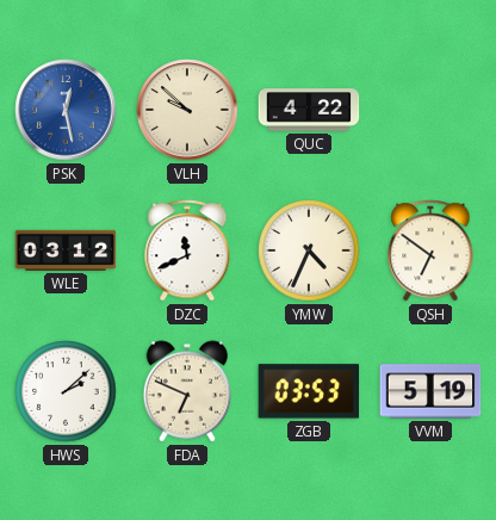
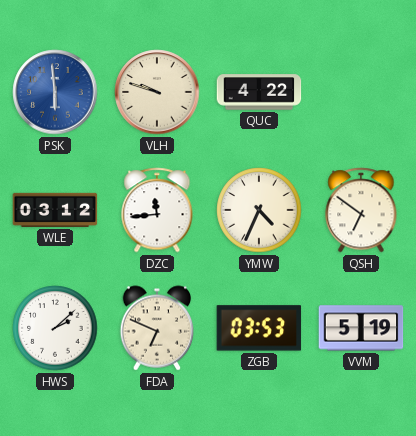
PSK: 12:28 -> 5:59
VLH: 9:52 -> 9:48
DZC: 11:41 -> 11:44
